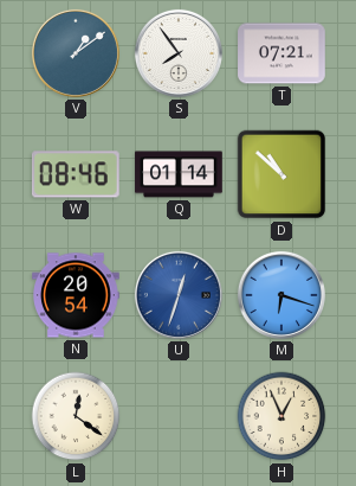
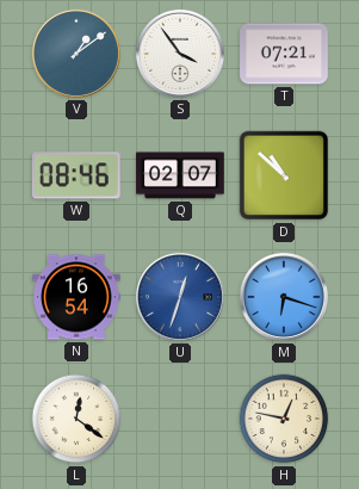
S: 7:54 -> 3:54
Q: 01:14 -> 02:07
N: 20:54 -> 16:54
H: 12:56 -> 12:47
